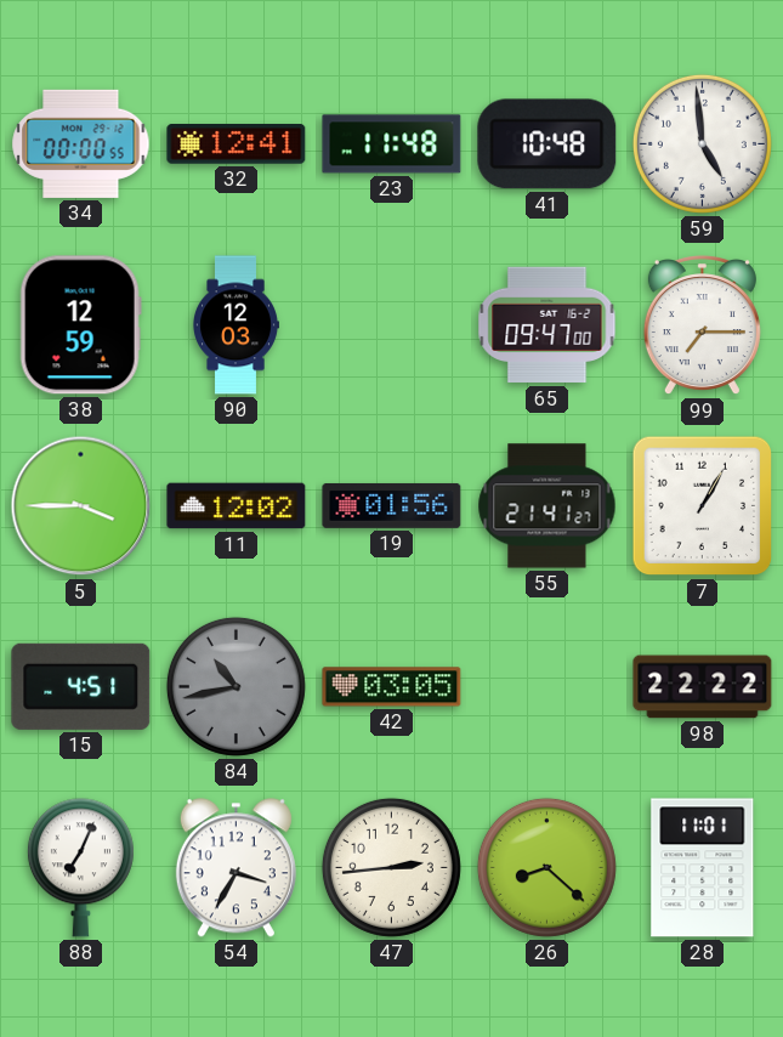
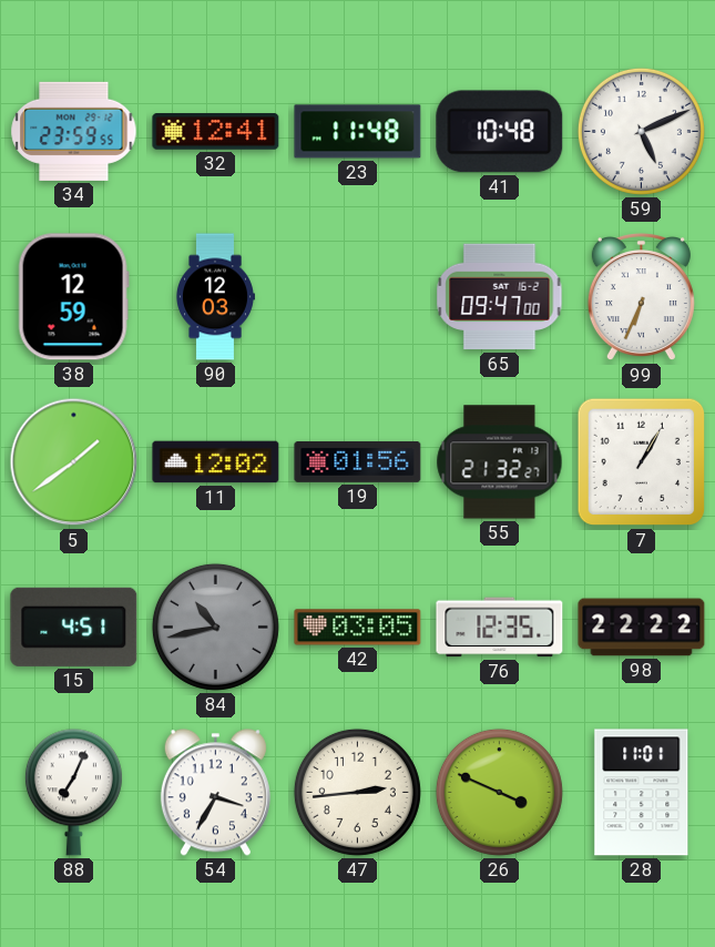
34: 00:00 -> 23:59
59: 4:59 -> 5:11
99: 7:15 -> 6:34
5: 3:45 -> 1:39
55: 21:41 -> 21:32
76: none -> 12:35
26: 8:22 -> 3:49
